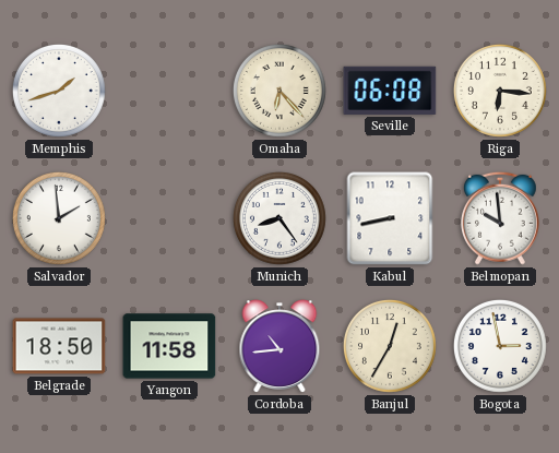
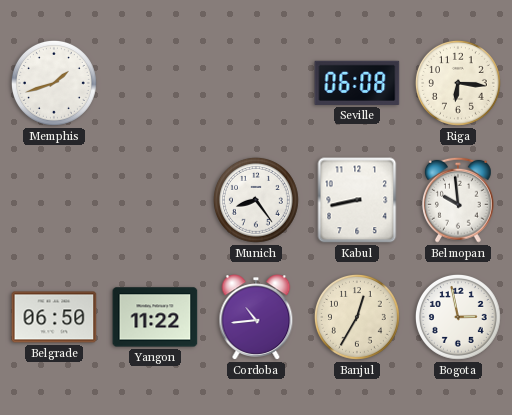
Omaha: 6:23 -> none
Salvador: 1:59 -> none
Belgrade: 18:50 -> 06:50
Yangon: 11:58 -> 11:22
